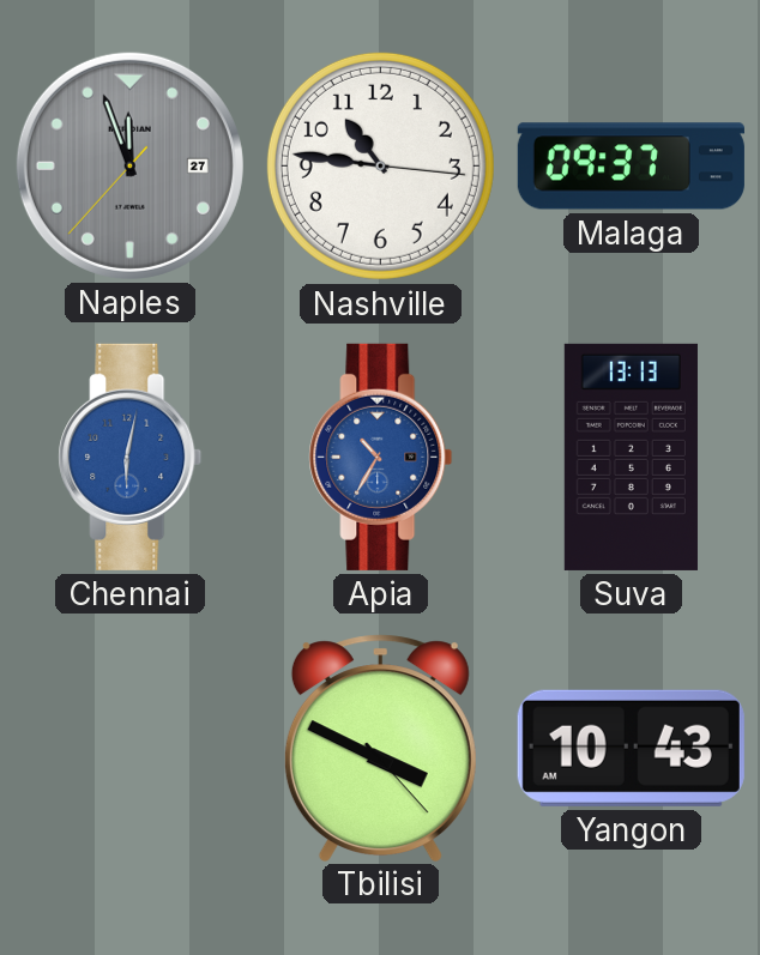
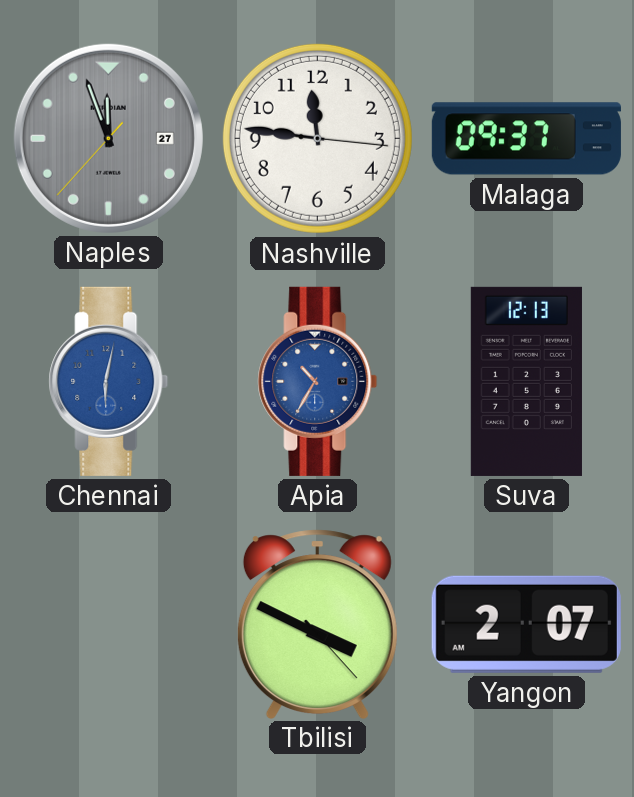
Nashville: 10:46 -> 11:46
Suva: 13:13 -> 12:13
Yangon: 10:43 -> 2:07
